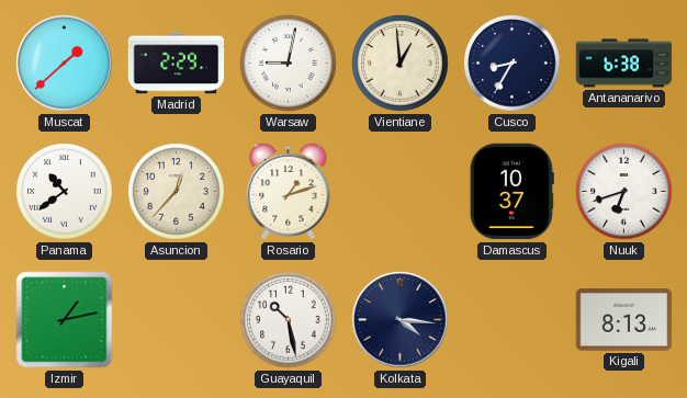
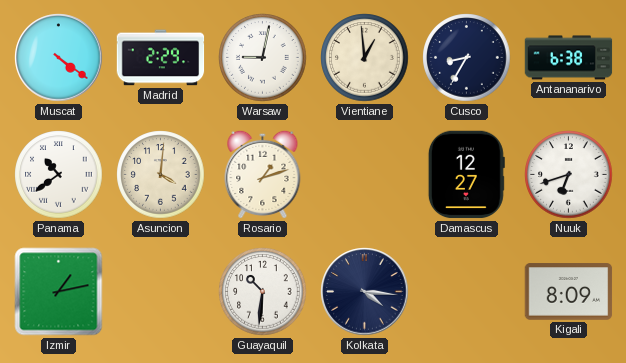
Muscat: 1:38 -> 4:21
Asuncion: 12:37 -> 4:01
Damascus: 10:37 -> 12:27
Guayaquil: 10:28 -> 10:31
Kigali: 8:13 -> 8:09
